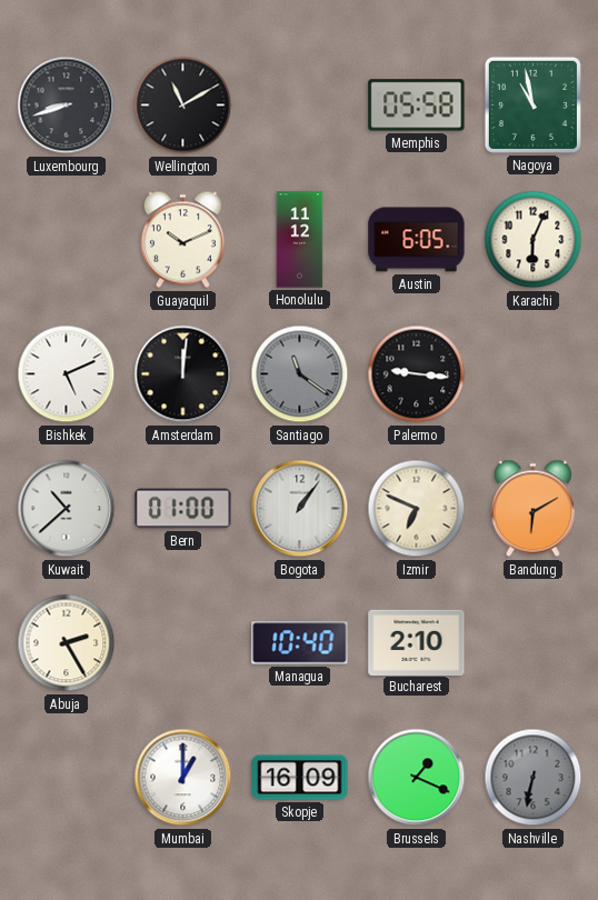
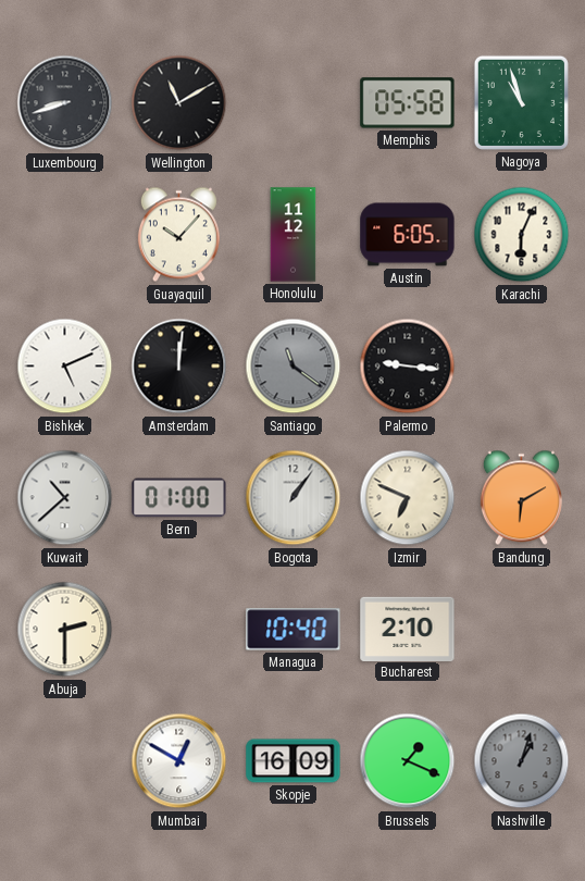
Nagoya: 10:58 -> 10:57
Guayaquil: 10:11 -> 10:07
Abuja: 2:25 -> 2:30
Mumbai: 1:00 -> 12:50
Nashville: 6:32 -> 1:03
